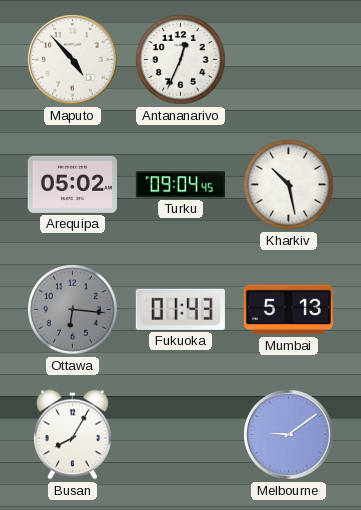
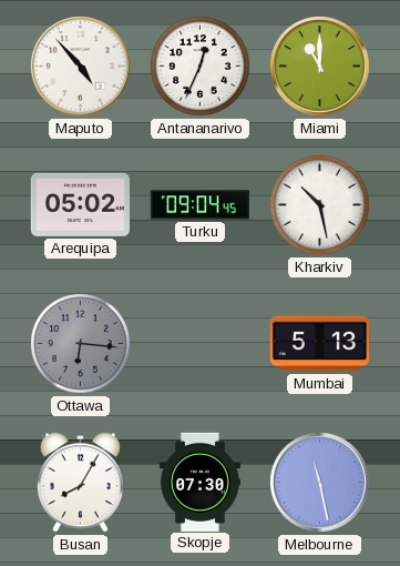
Miami: none -> 11:00
Fukuoka: 01:43 -> none
Skopje: none -> 07:30
Melbourne: 9:09 -> 11:28
